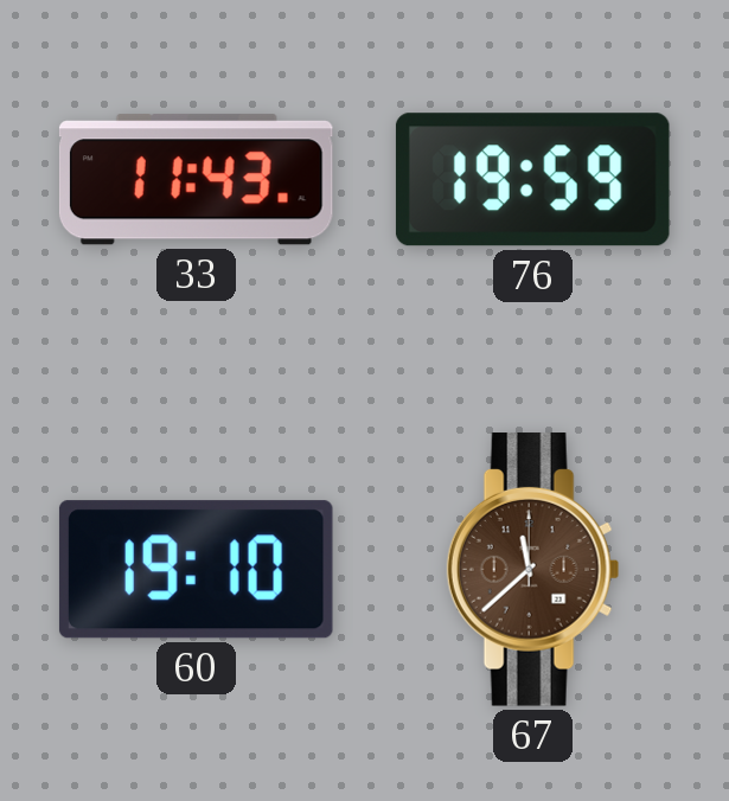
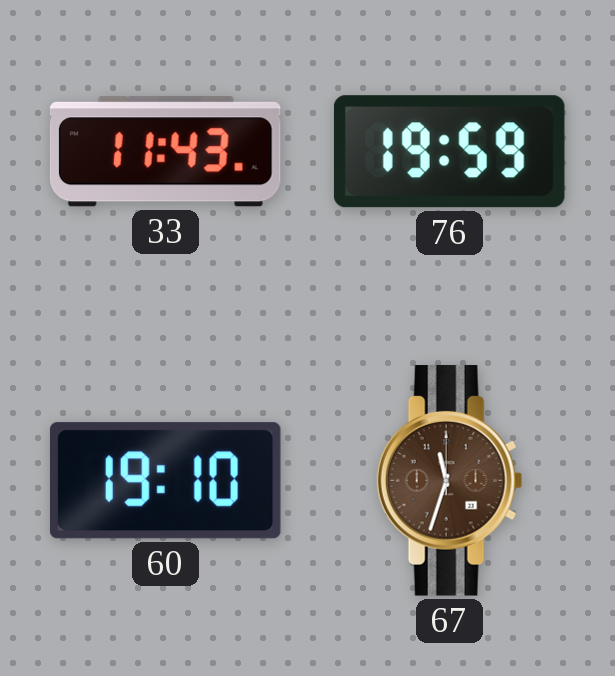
67: 11:38 -> 11:33
